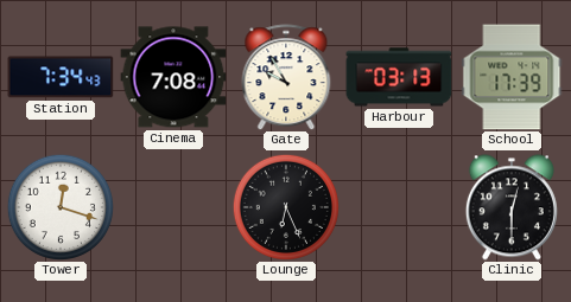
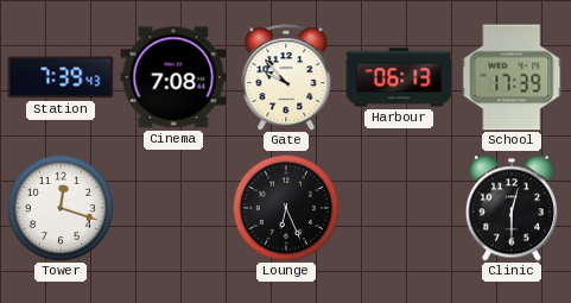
Station: 7:34 -> 7:39
Gate: 9:55 -> 9:53
Harbour: 03:13 -> 06:13
